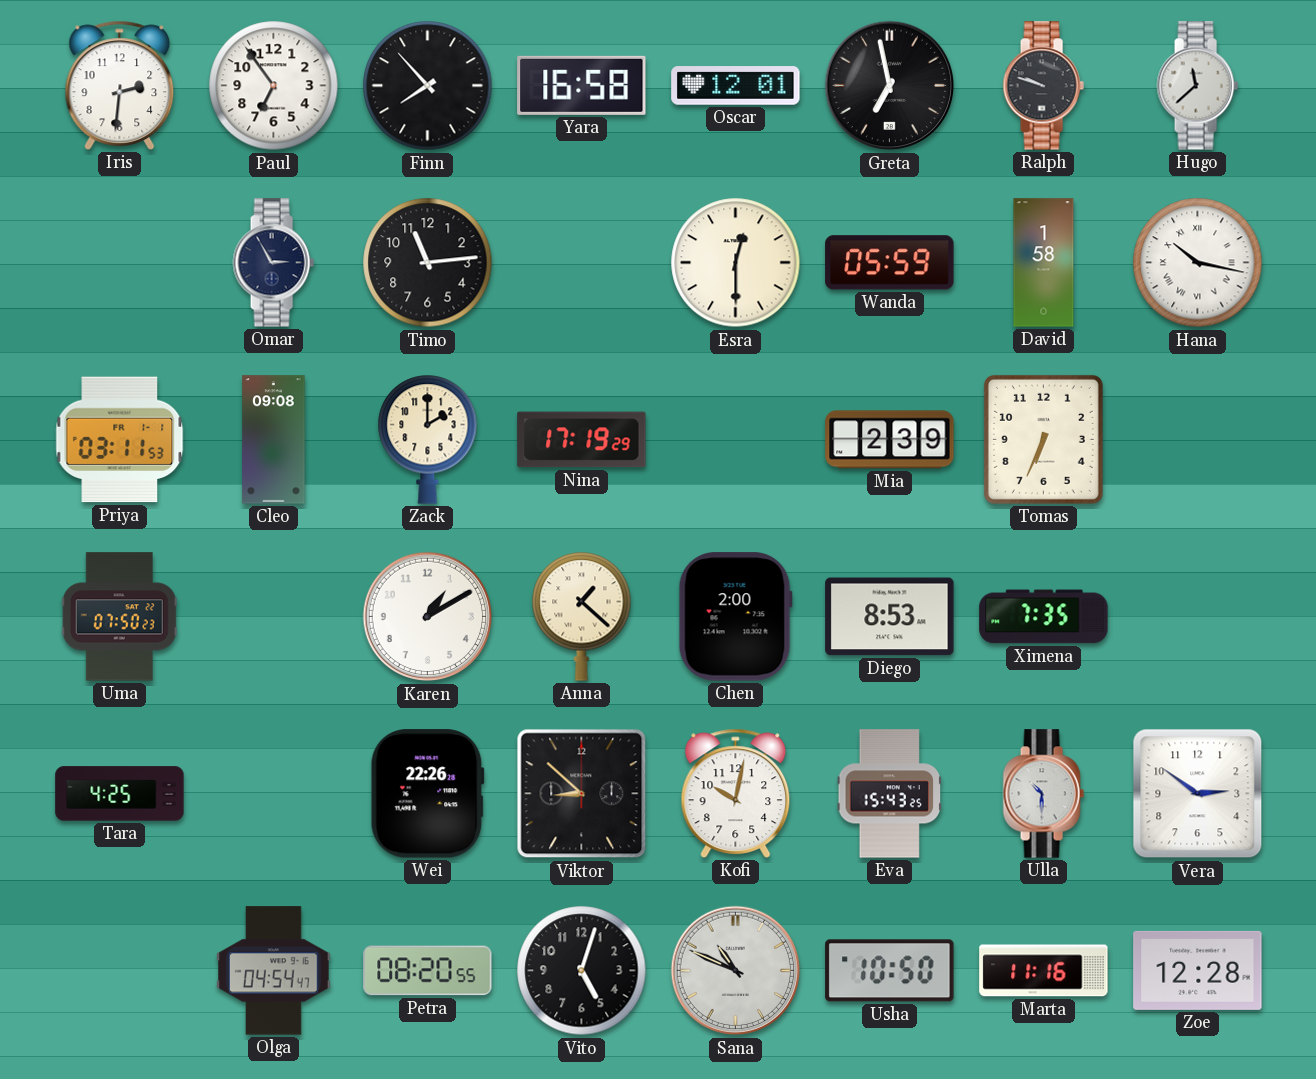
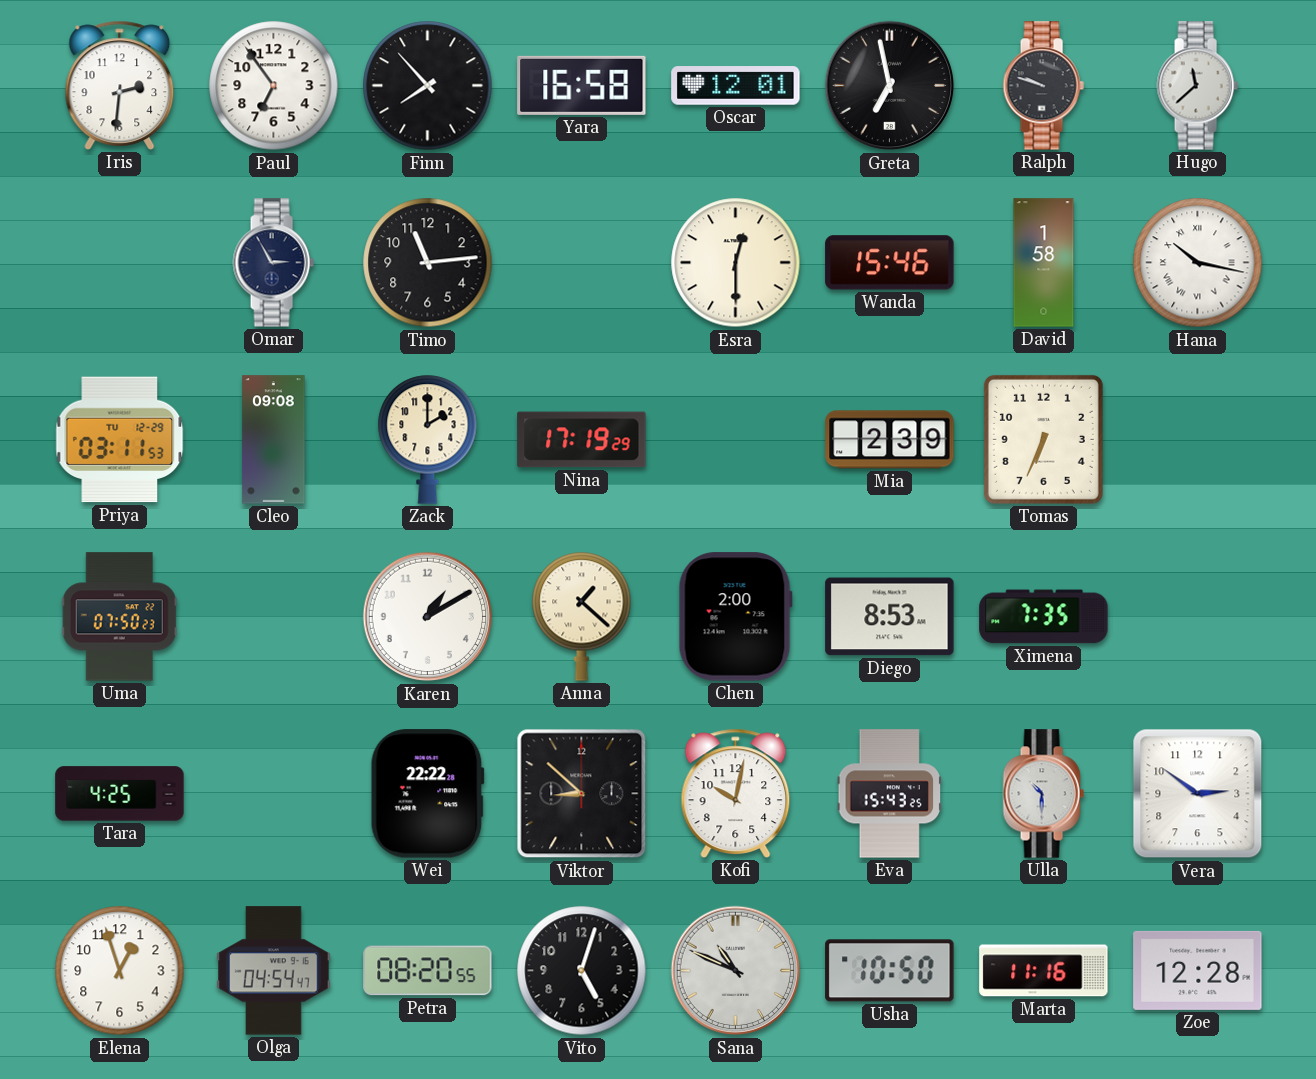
Wanda: 05:59 -> 15:46
Priya date: FR 1-1 -> TU 12-29
Wei: 22:26 -> 22:22
Elena: none -> 12:57
